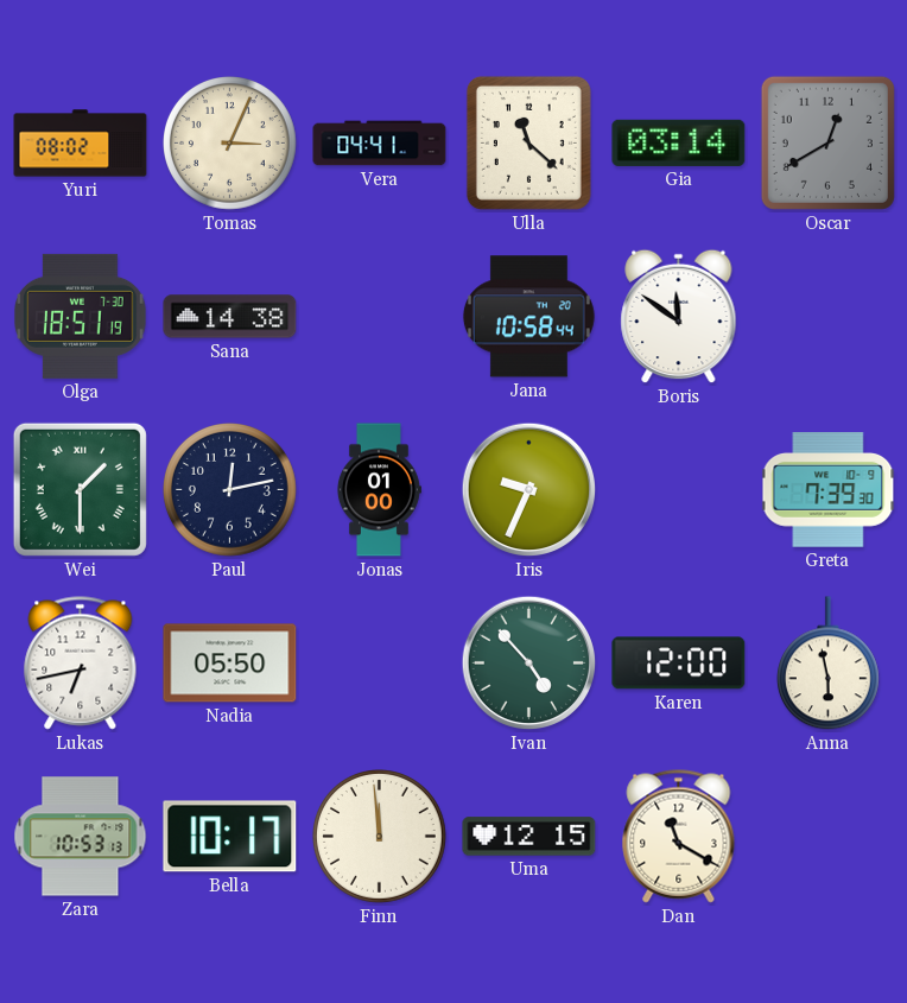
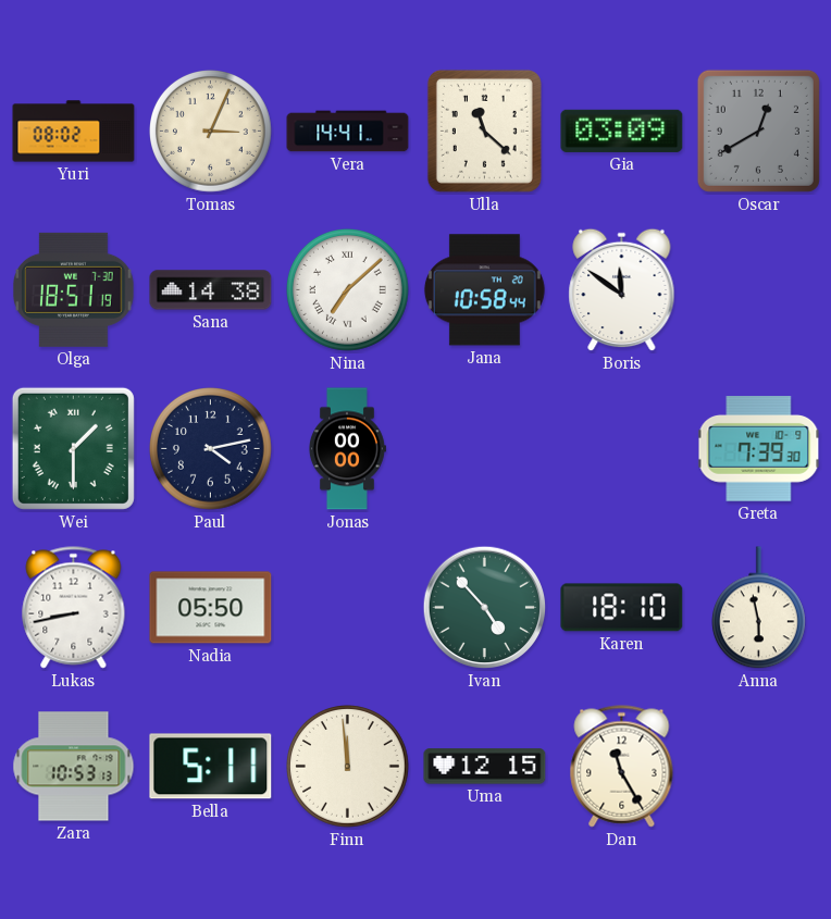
Vera: 04:41 -> 14:41
Gia: 03:14 -> 03:09
Nina: none -> 7:08
Paul: 12:13 -> 4:13
Jonas: 01:00 -> 00:00
Iris: 9:34 -> none
Lukas: 6:43 -> 8:43
Karen: 12:00 -> 18:10
Bella: 10:17 -> 5:11
Dan: 11:20 -> 11:25
